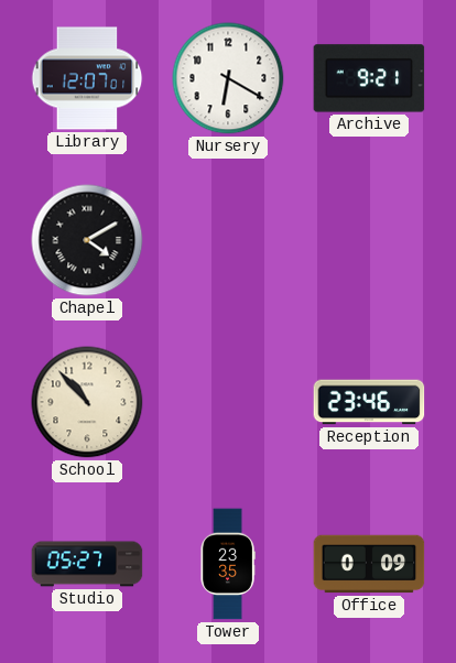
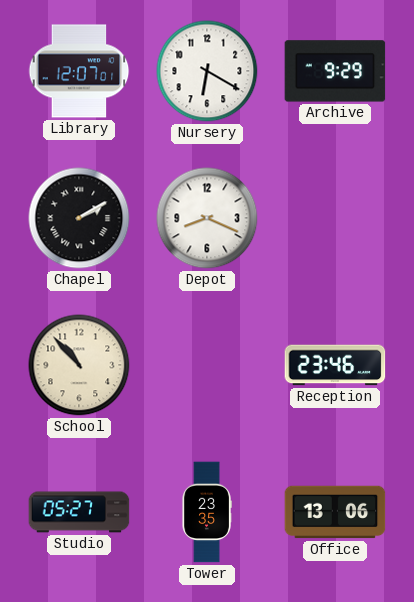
Archive: 9:21 -> 9:29
Chapel: 4:10 -> 2:10
Depot: none -> 8:19
Office: 0:09 -> 13:06
